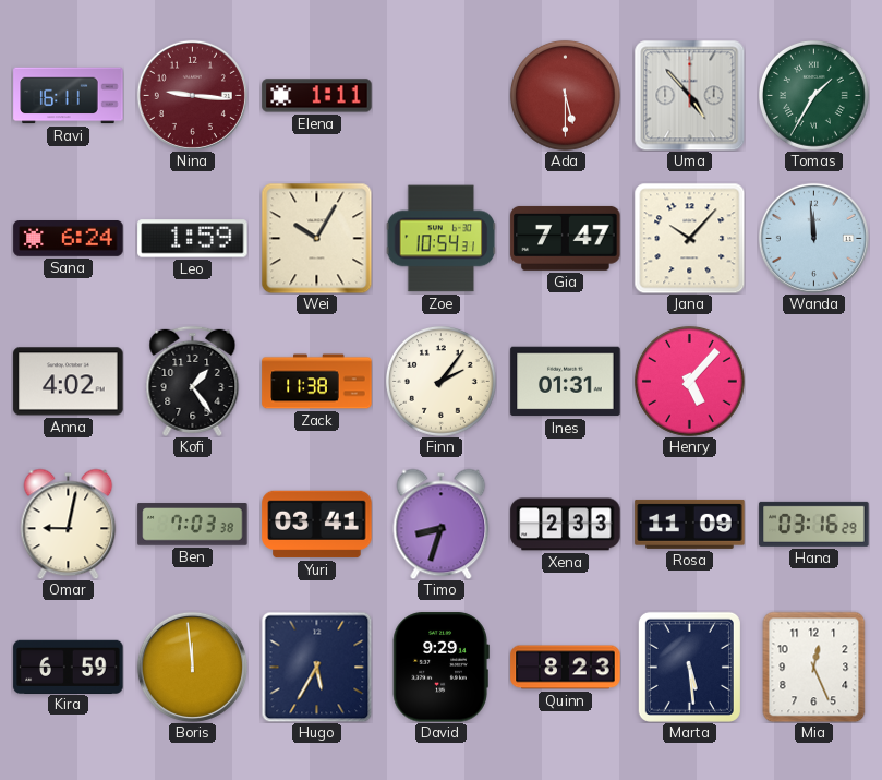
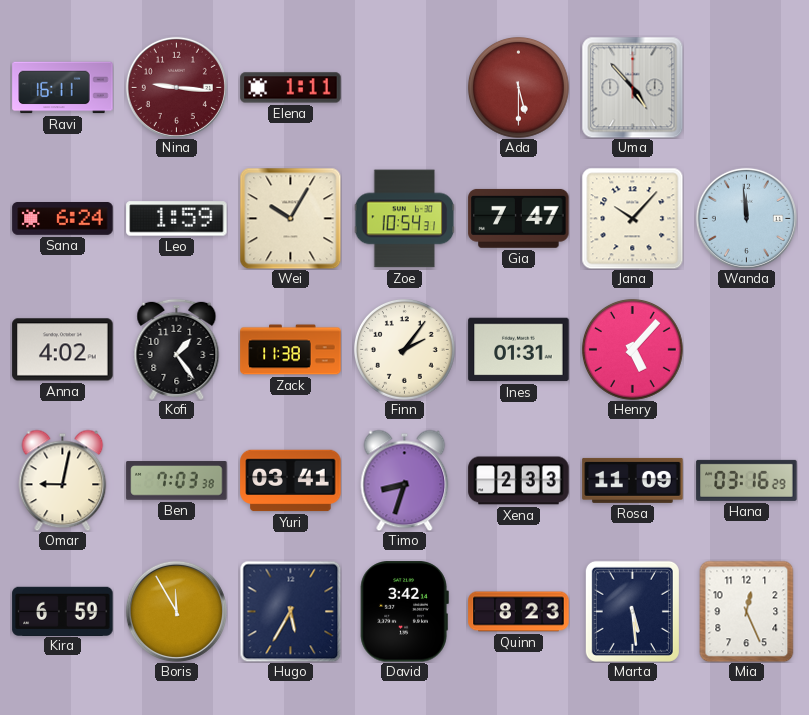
Tomas: 1:35 -> none
Boris: 11:59 -> 11:55
David: 9:29 -> 3:42
